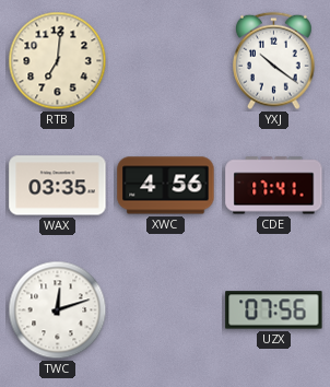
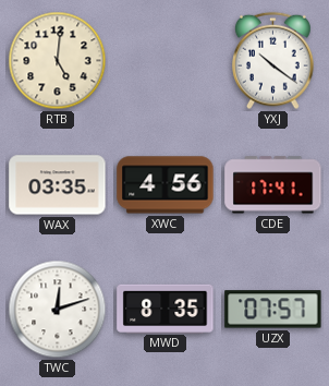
RTB: 7:01 -> 5:01
MWD: none -> 8:35
UZX: 07:56 -> 07:57
